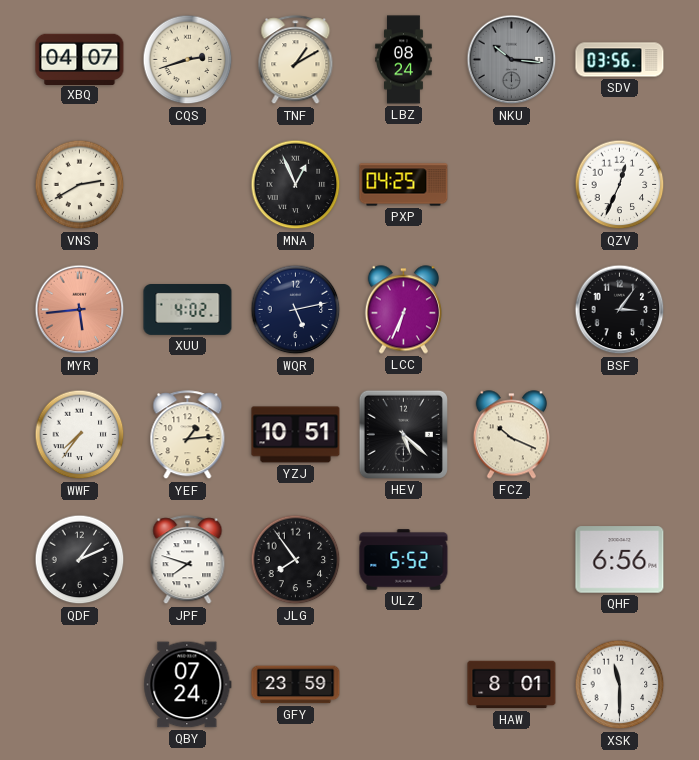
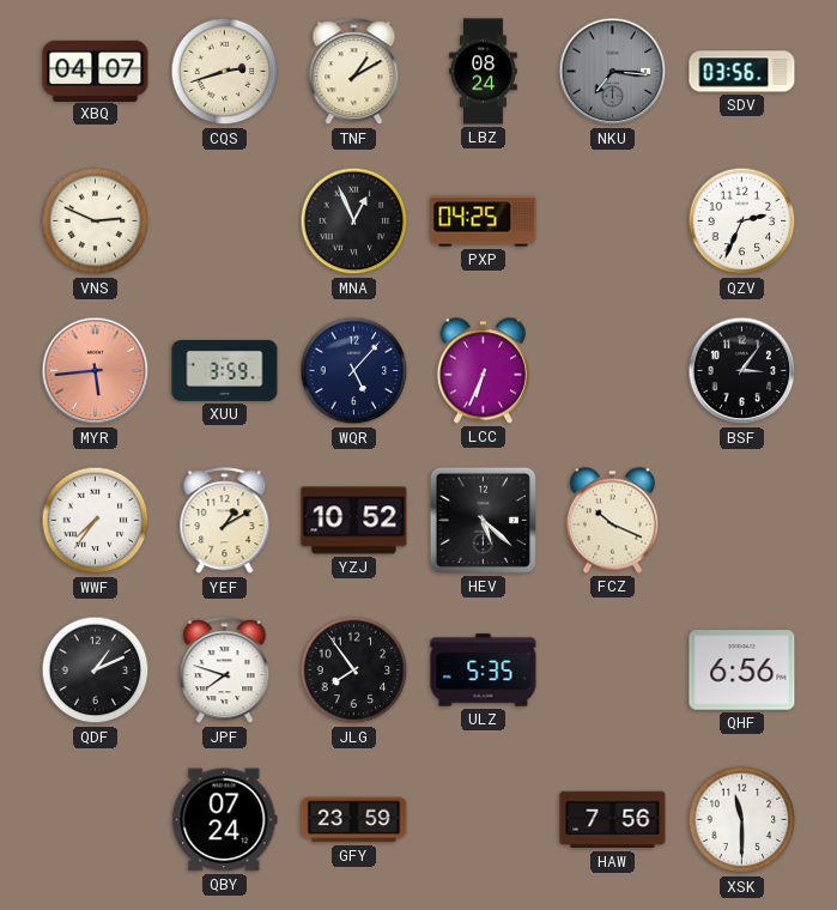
NKU: 10:16 -> 7:16
VNS: 2:40 -> 2:49
QZV: 12:34 -> 2:34
XUU: 4:02 -> 3:59
WQR: 5:13 -> 5:07
YEF: 1:14 -> 1:10
YZJ: 10:51 -> 10:52
ULZ: 5:52 -> 5:35
HAW: 8:01 -> 7:56
